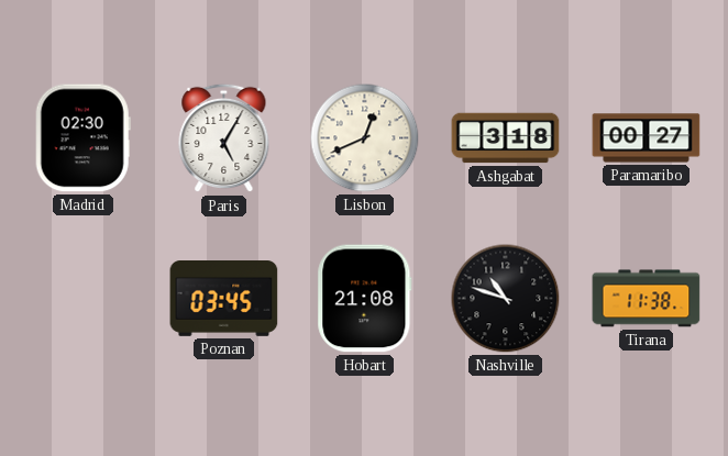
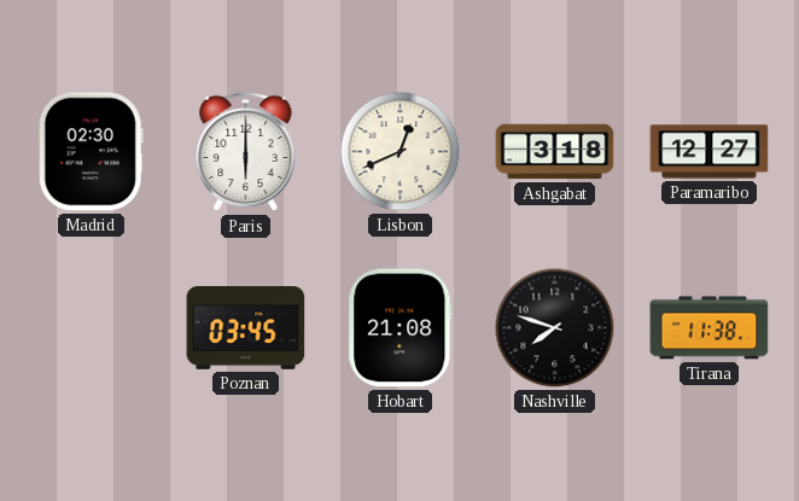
Paris: 5:05 -> 6:00
Paramaribo: 00:27 -> 12:27
Nashville: 10:48 -> 7:48
